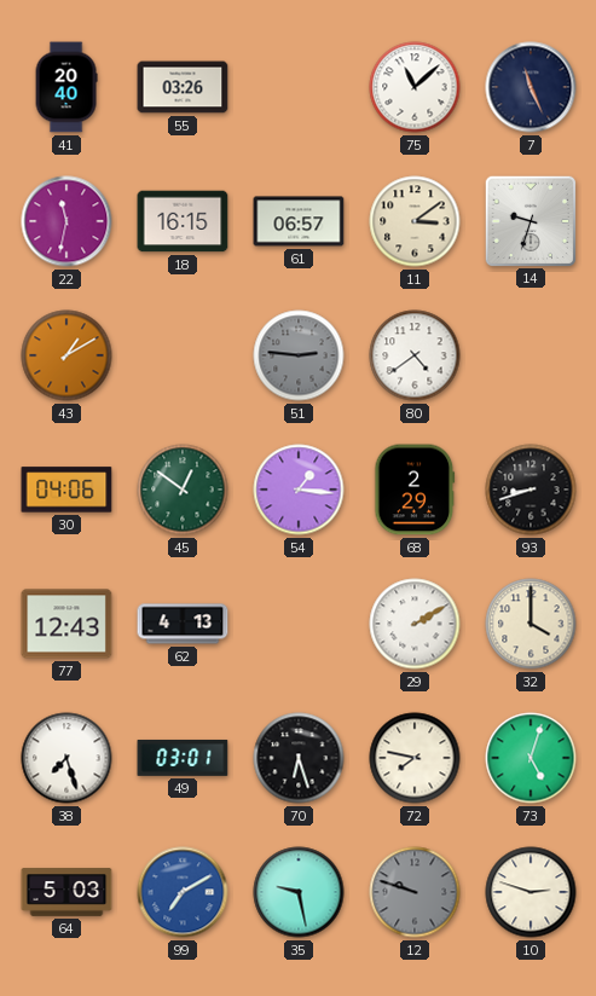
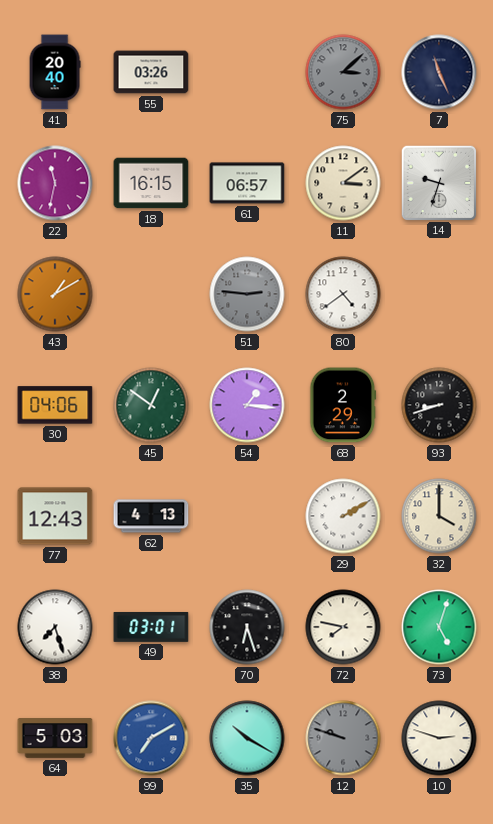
75: 11:08 -> 3:08
75 dial: white -> grey
35: 9:28 -> 10:20
